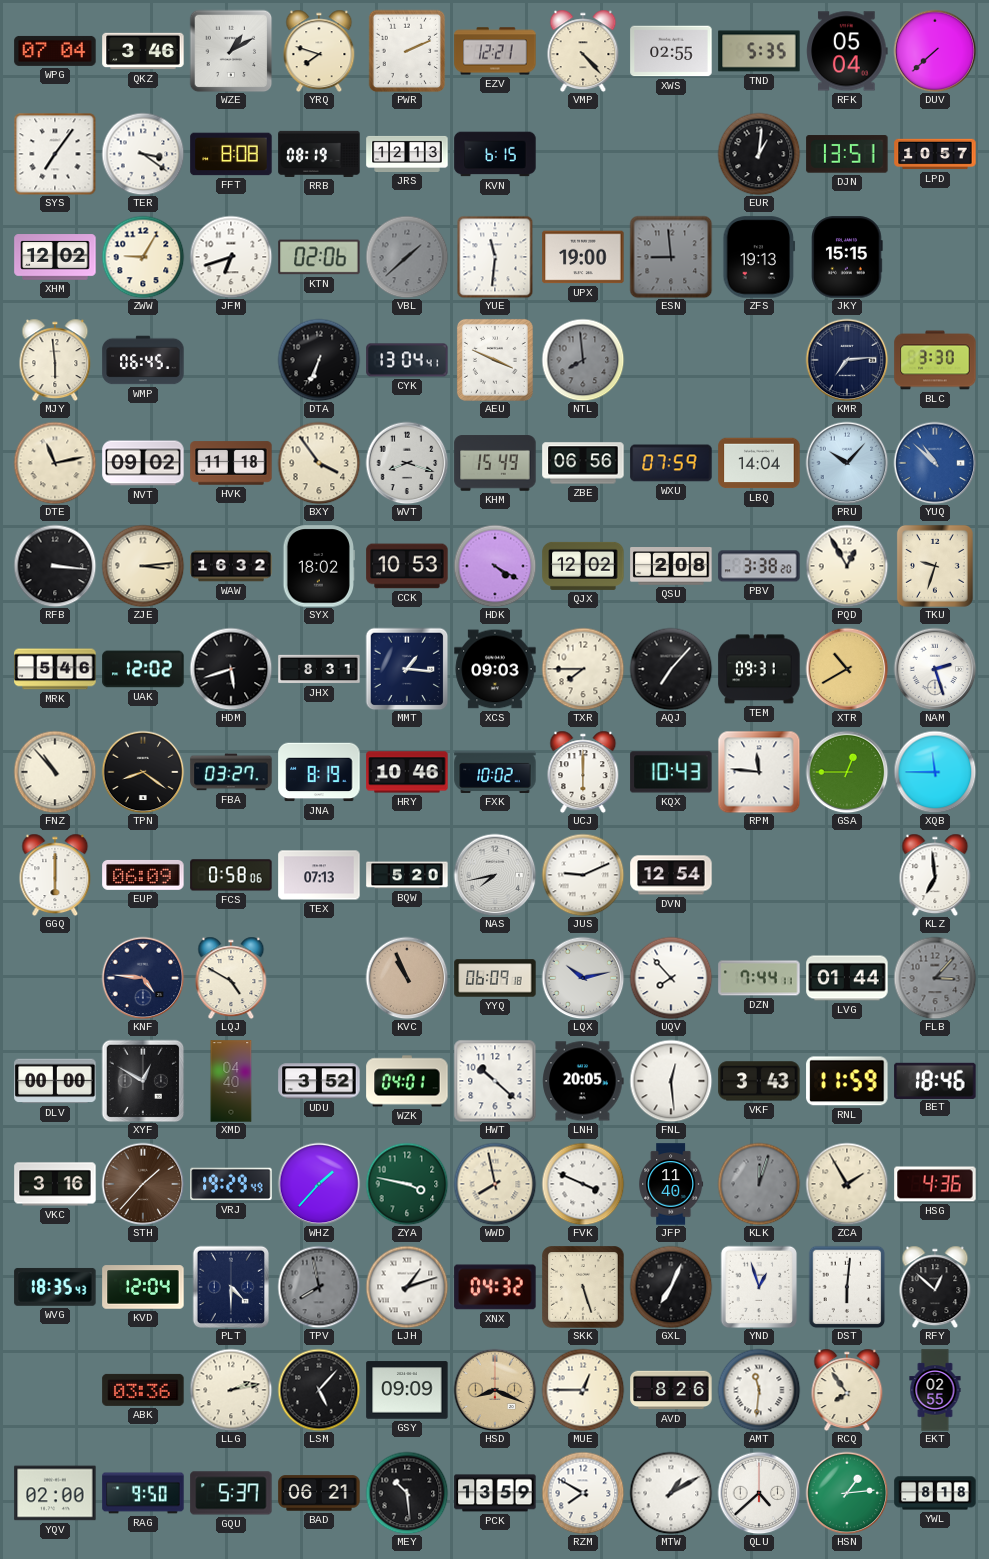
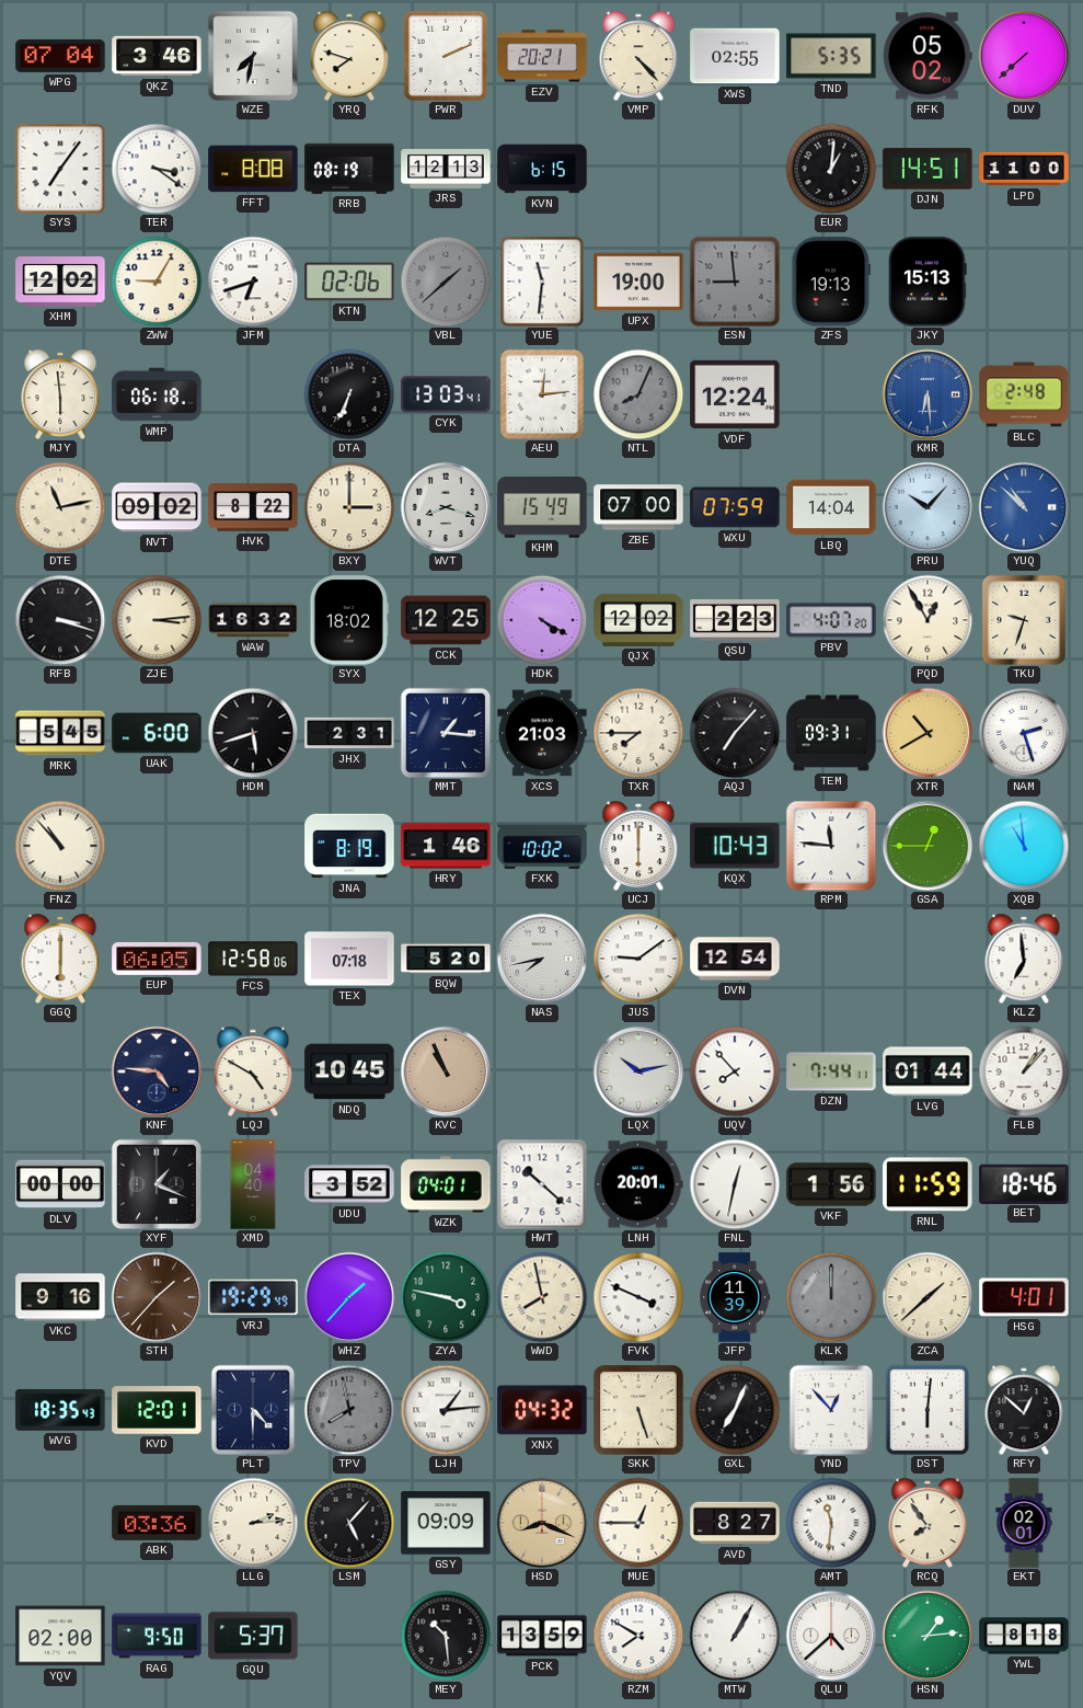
WZE: 1:10 -> 7:32
EZV: 12:21 -> 20:21
RFK: 05:04 -> 05:02
DJN: 13:51 -> 14:51
LPD: 10:57 -> 11:00
JKY: 15:15 -> 15:13
WMP: 06:45 -> 06:18
CYK: 13:04 -> 13:03
AEU: 3:49 -> 12:14
NTL: 7:59 -> 8:04
VDF: none -> 12:24
KMR: 7:14 -> 6:29
KMR dial: navy -> blue
BLC: 3:30 -> 2:48
HVK: 11:18 -> 8:22
BXY: 3:54 -> 3:00
ZBE: 06:56 -> 07:00
RFB: 3:16 -> 3:18
CCK: 10:53 -> 12:25
QSU: 2:08 -> 2:23
PBV: 3:38 -> 4:07
MRK: 5:46 -> 5:45
UAK: 12:02 -> 6:00
JHX: 8:31 -> 2:31
XCS: 09:03 -> 21:03
TPN: 8:21 -> none
FBA: 03:27 -> none
HRY: 10:46 -> 1:46
XQB: 11:45 -> 10:59
EUP: 06:09 -> 06:05
FCS: 0:58 -> 12:58
TEX: 07:13 -> 07:18
JUS: 9:11 -> 9:09
NDQ: none -> 10:45
YYQ: 06:09 -> none
FLB: 3:07 -> 1:07
FLB dial: grey -> white
XYF: 12:50 -> 1:19
LNH: 20:05 -> 20:01
FNL: 12:29 -> 12:32
VKF: 3:43 -> 1:56
VKC: 3:16 -> 9:16
JFP: 11:40 -> 11:39
KLK: 12:03 -> 12:00
ZCA: 1:55 -> 1:38
HSG: 4:36 -> 4:01
KVD: 12:04 -> 12:01
LJH: 1:12 -> 1:14
YND: 12:57 -> 12:53
LLG: 2:13 -> 2:14
AVD: 8:26 -> 8:27
EKT: 02:55 -> 02:01
BAD: 06:21 -> none
MTW: 1:10 -> 1:05
